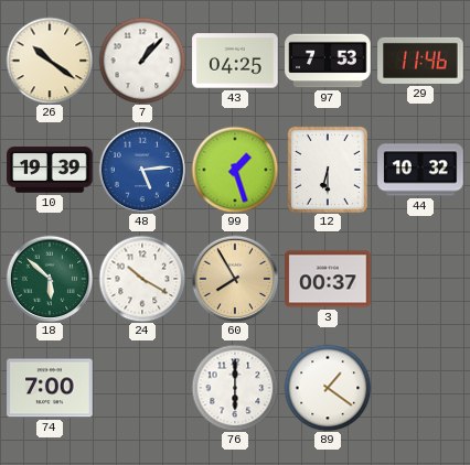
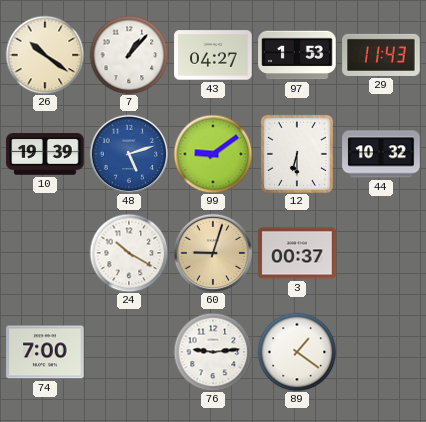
43: 04:25 -> 04:27
97: 7:53 -> 1:53
29: 11:46 -> 11:43
48: 5:14 -> 5:12
99: 1:27 -> 9:09
18: 5:52 -> none
60: 7:55 -> 9:03
76: 6:00 -> 9:14
